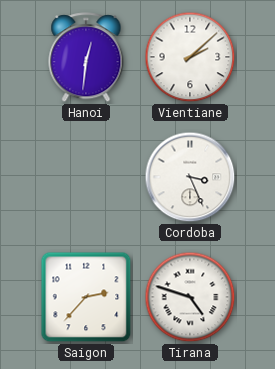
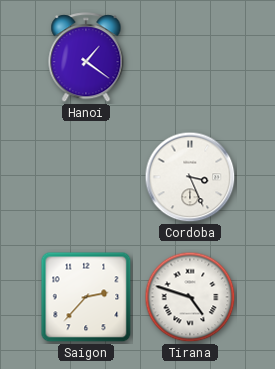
Hanoi: 12:31 -> 1:21
Vientiane: 2:08 -> none
